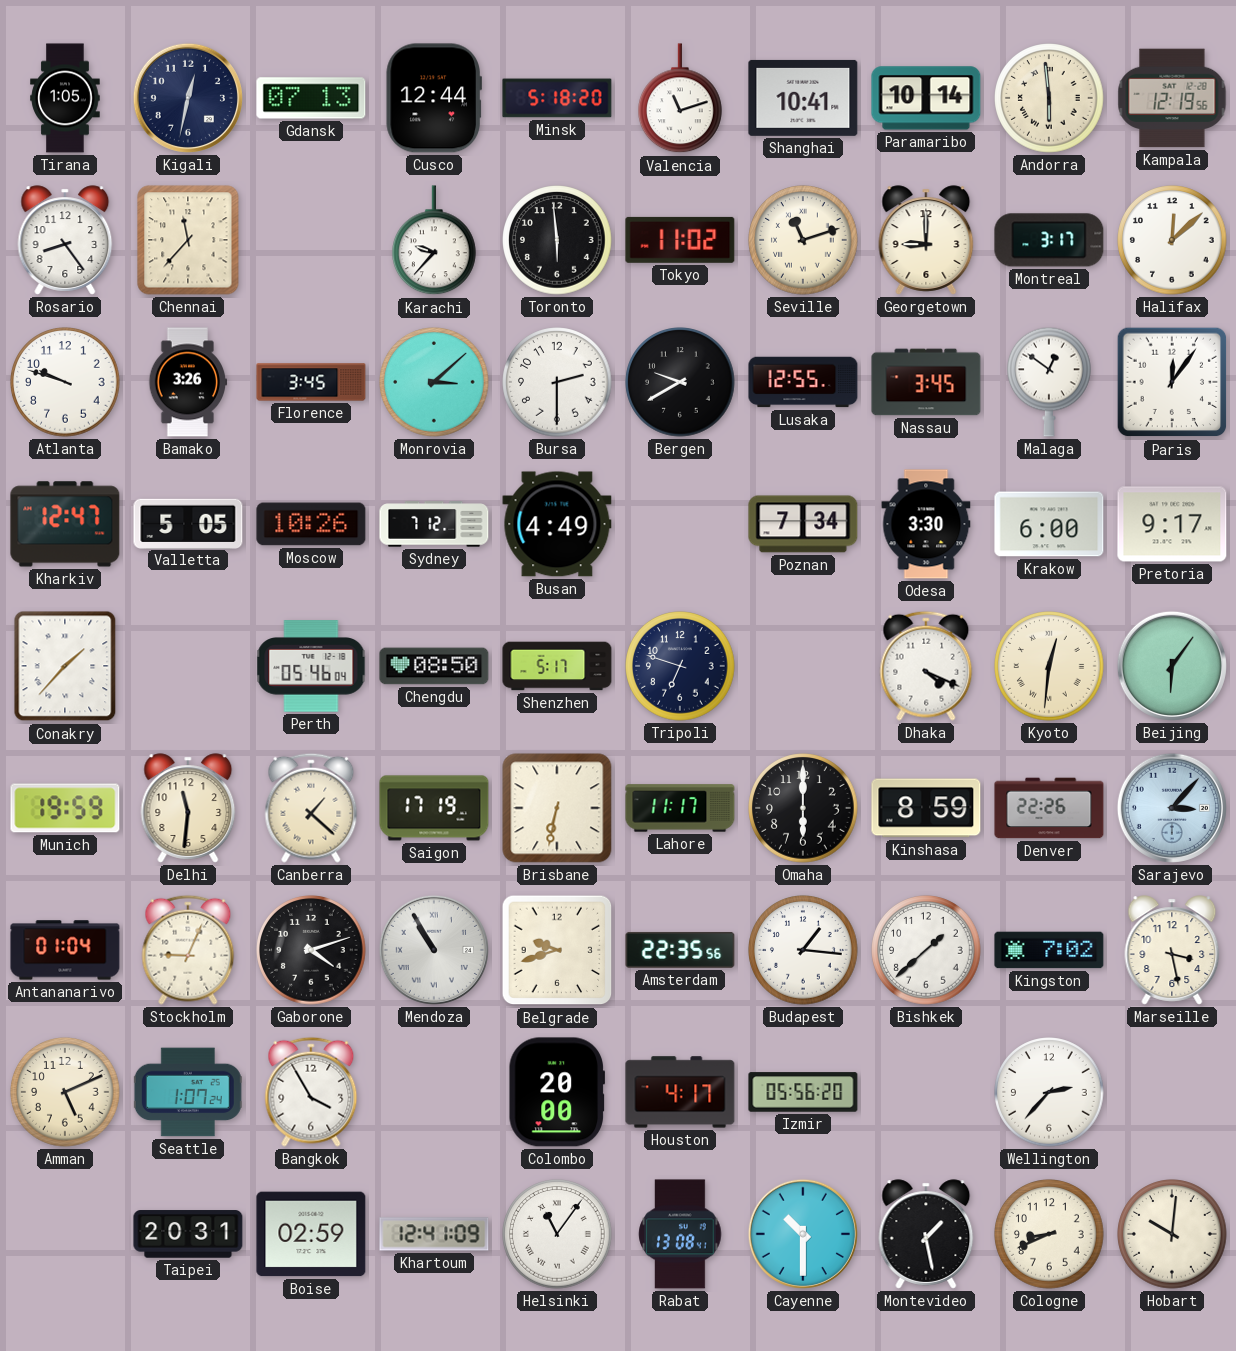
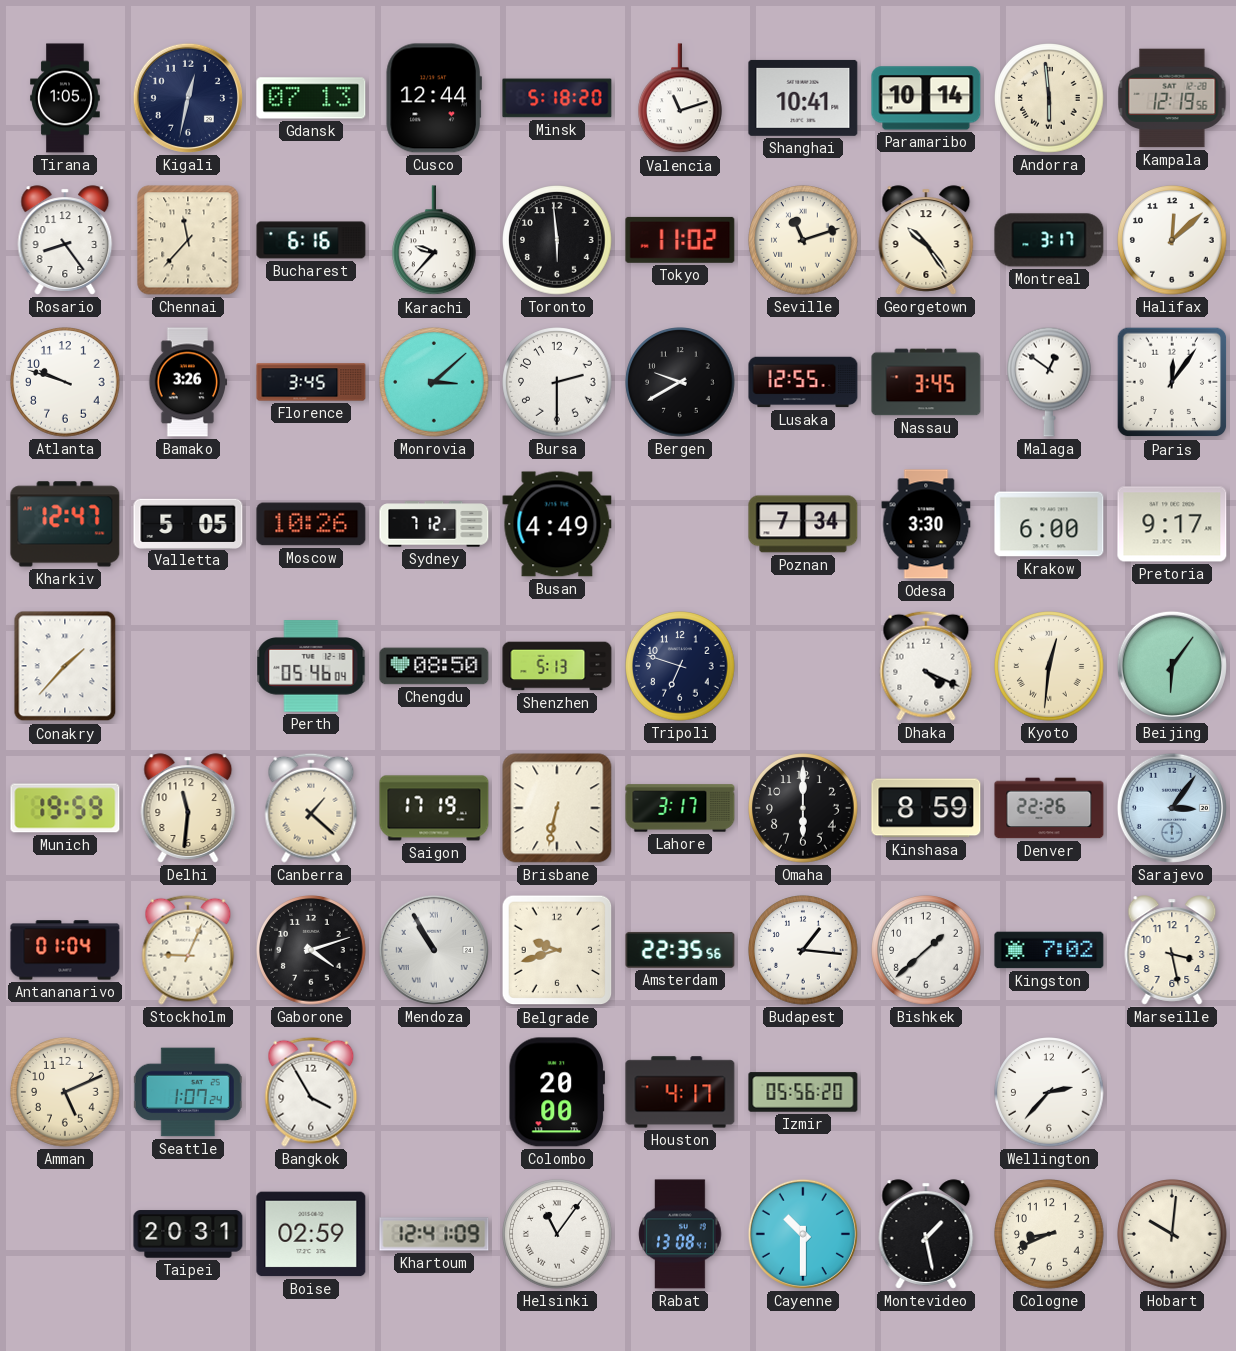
Bucharest: none -> 6:16
Georgetown: 9:00 -> 10:24
Shenzhen: 5:17 -> 5:13
Lahore: 11:17 -> 3:17
Sarajevo: 3:07 -> 3:06
